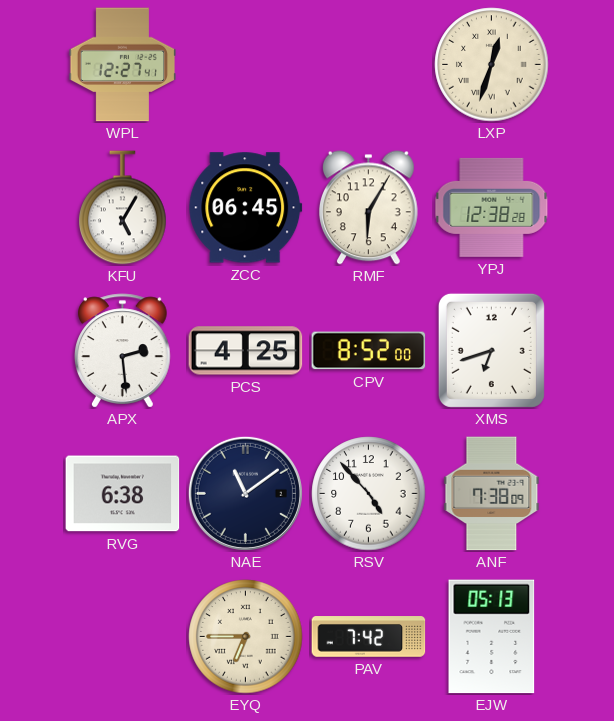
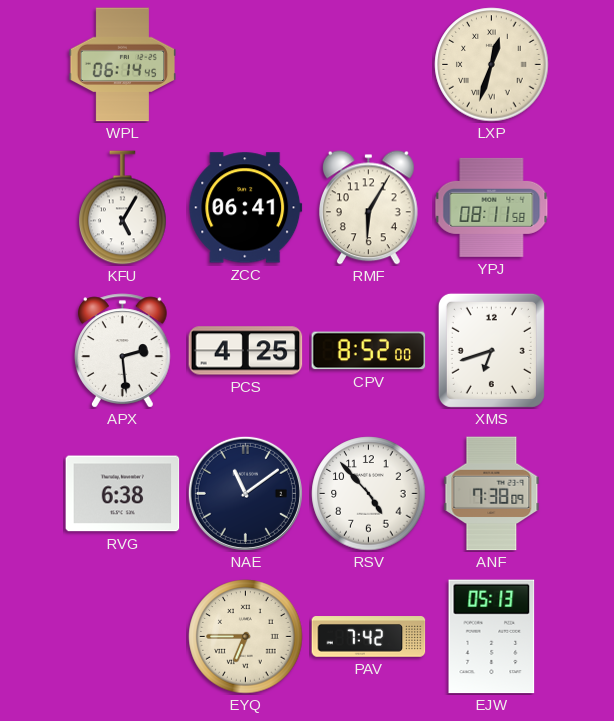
WPL: 12:27 -> 06:14
ZCC: 06:45 -> 06:41
YPJ: 12:38 -> 08:11
